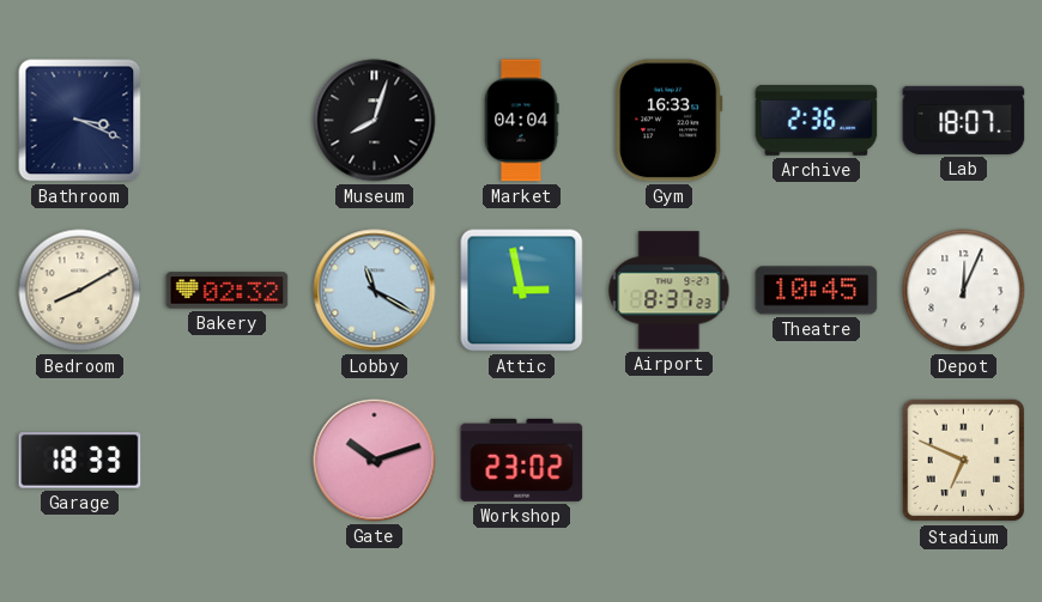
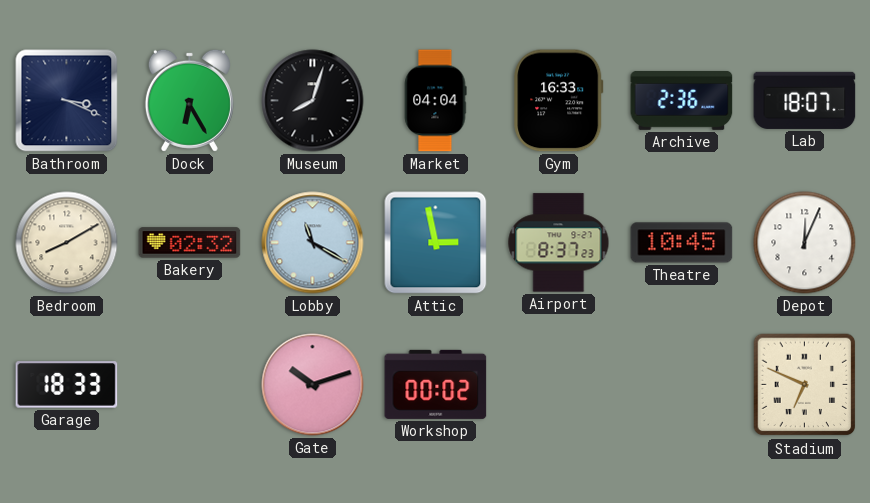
Dock: none -> 6:25
Workshop: 23:02 -> 00:02
